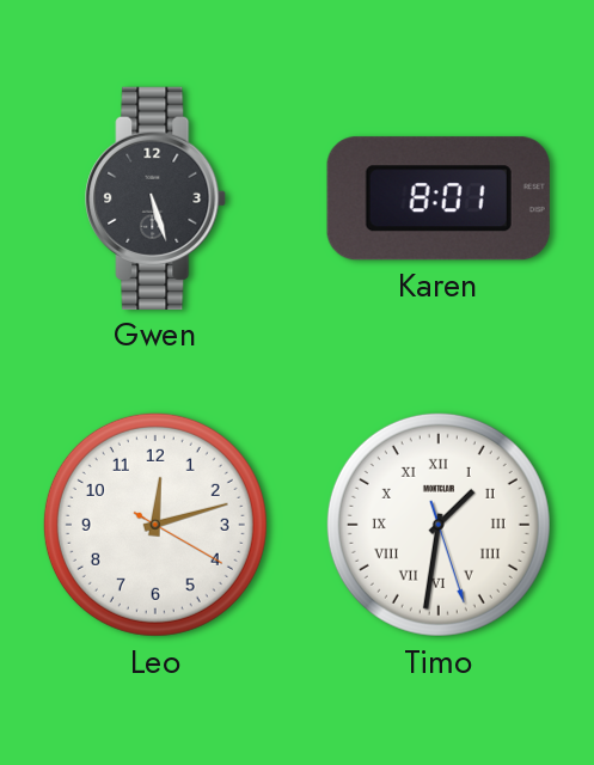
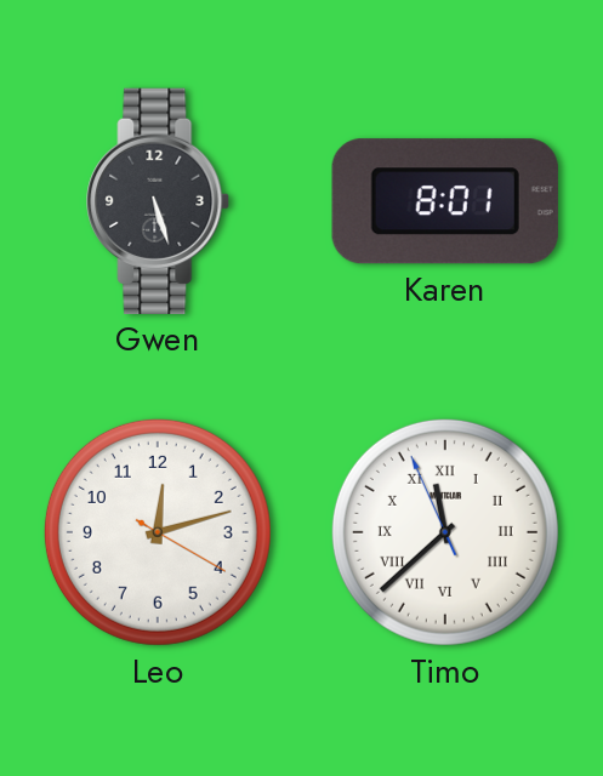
Timo: 1:31 -> 11:37
